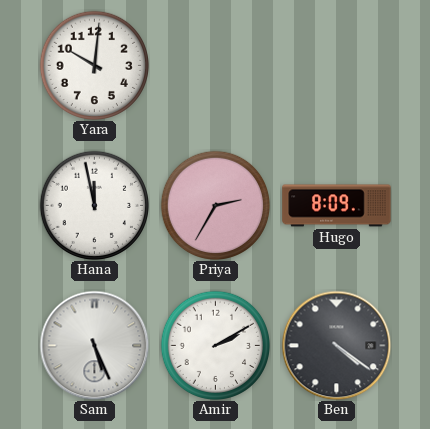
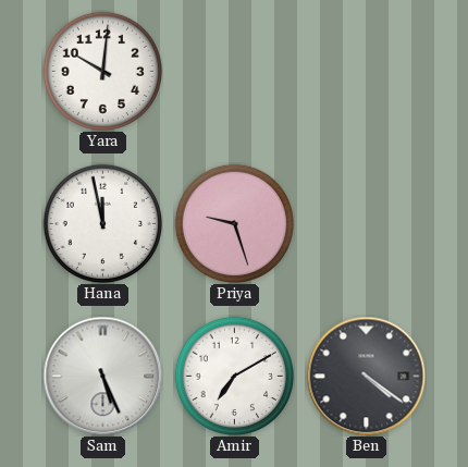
Priya: 2:35 -> 9:27
Hugo: 8:09 -> none
Amir: 2:10 -> 7:10
